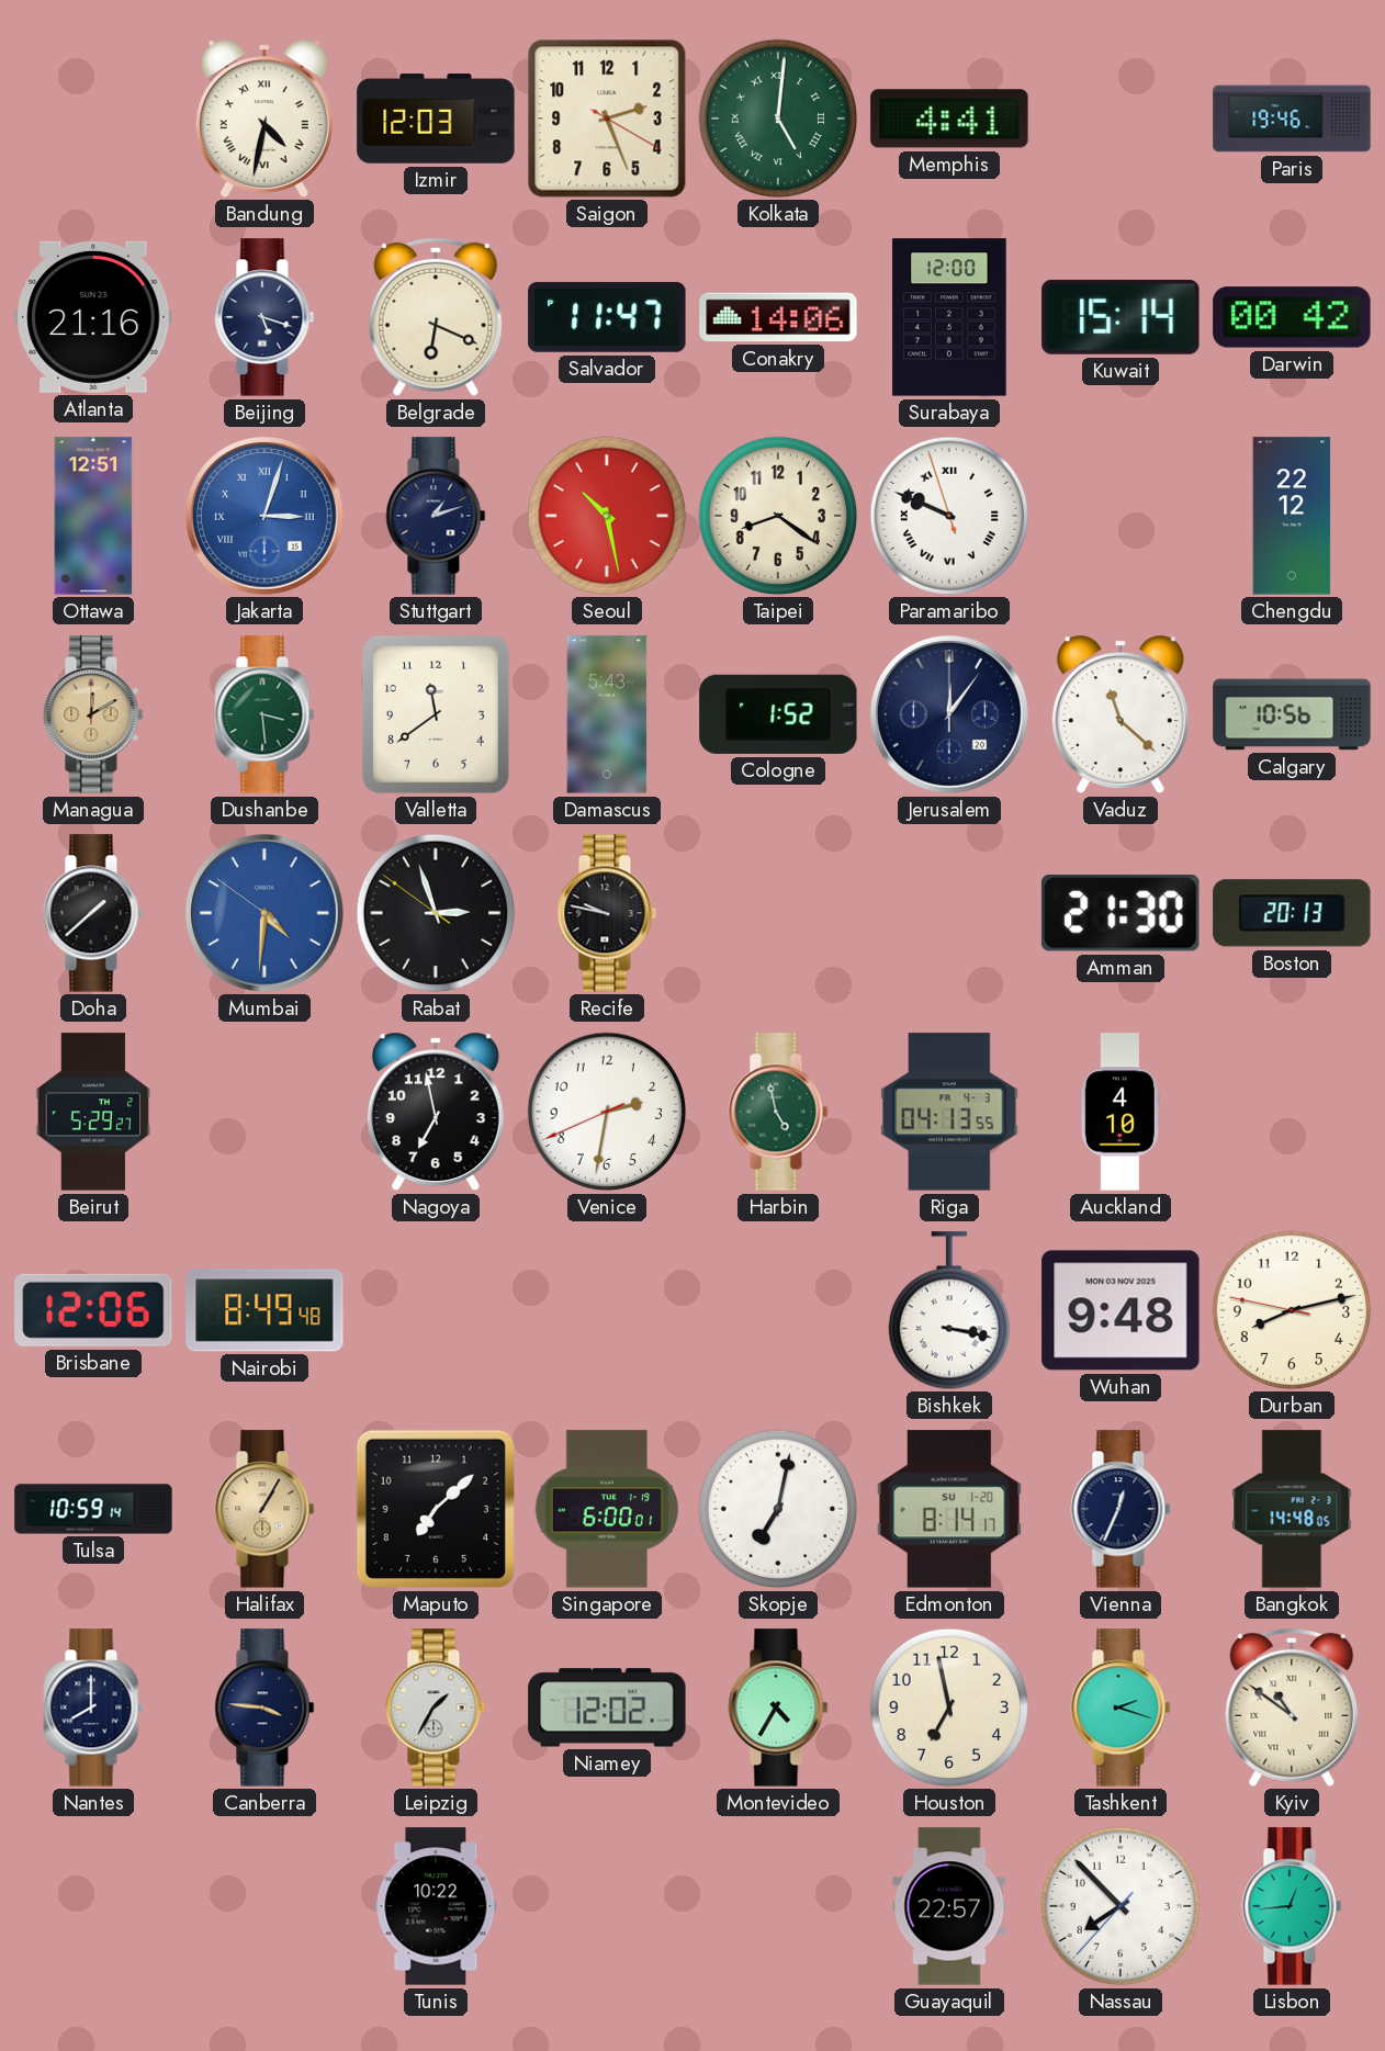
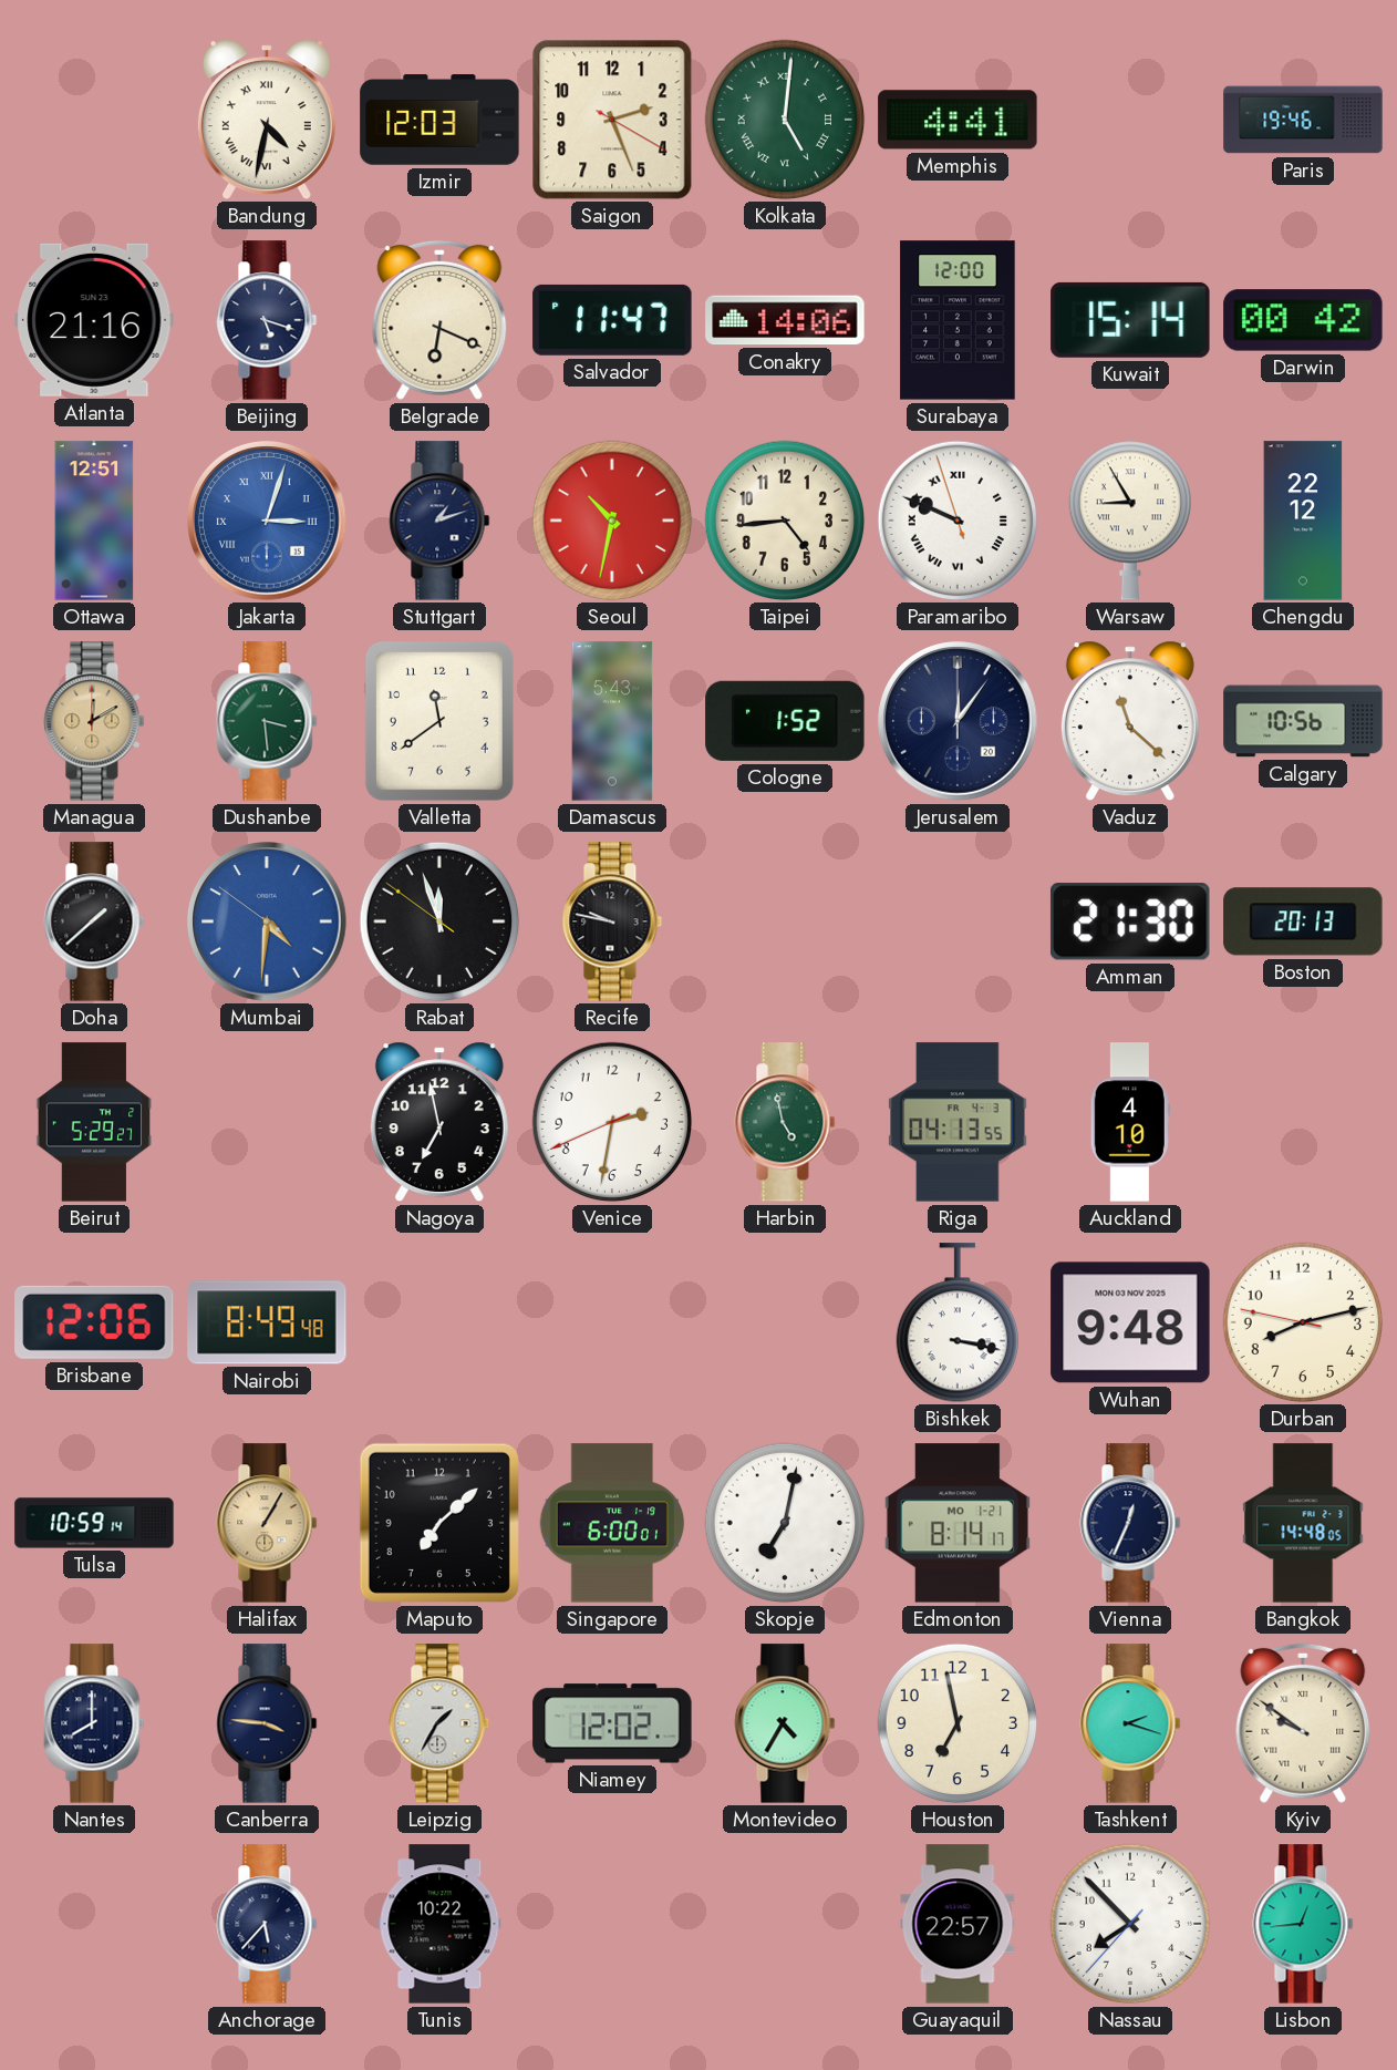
Seoul: 10:28 -> 10:32
Taipei: 8:21 -> 4:44
Warsaw: none -> 8:55
Rabat: 2:56 -> 11:56
Edmonton date: SU 1-20 -> MO 1-21
Kyiv: 10:51 -> 9:51
Anchorage: none -> 5:37
